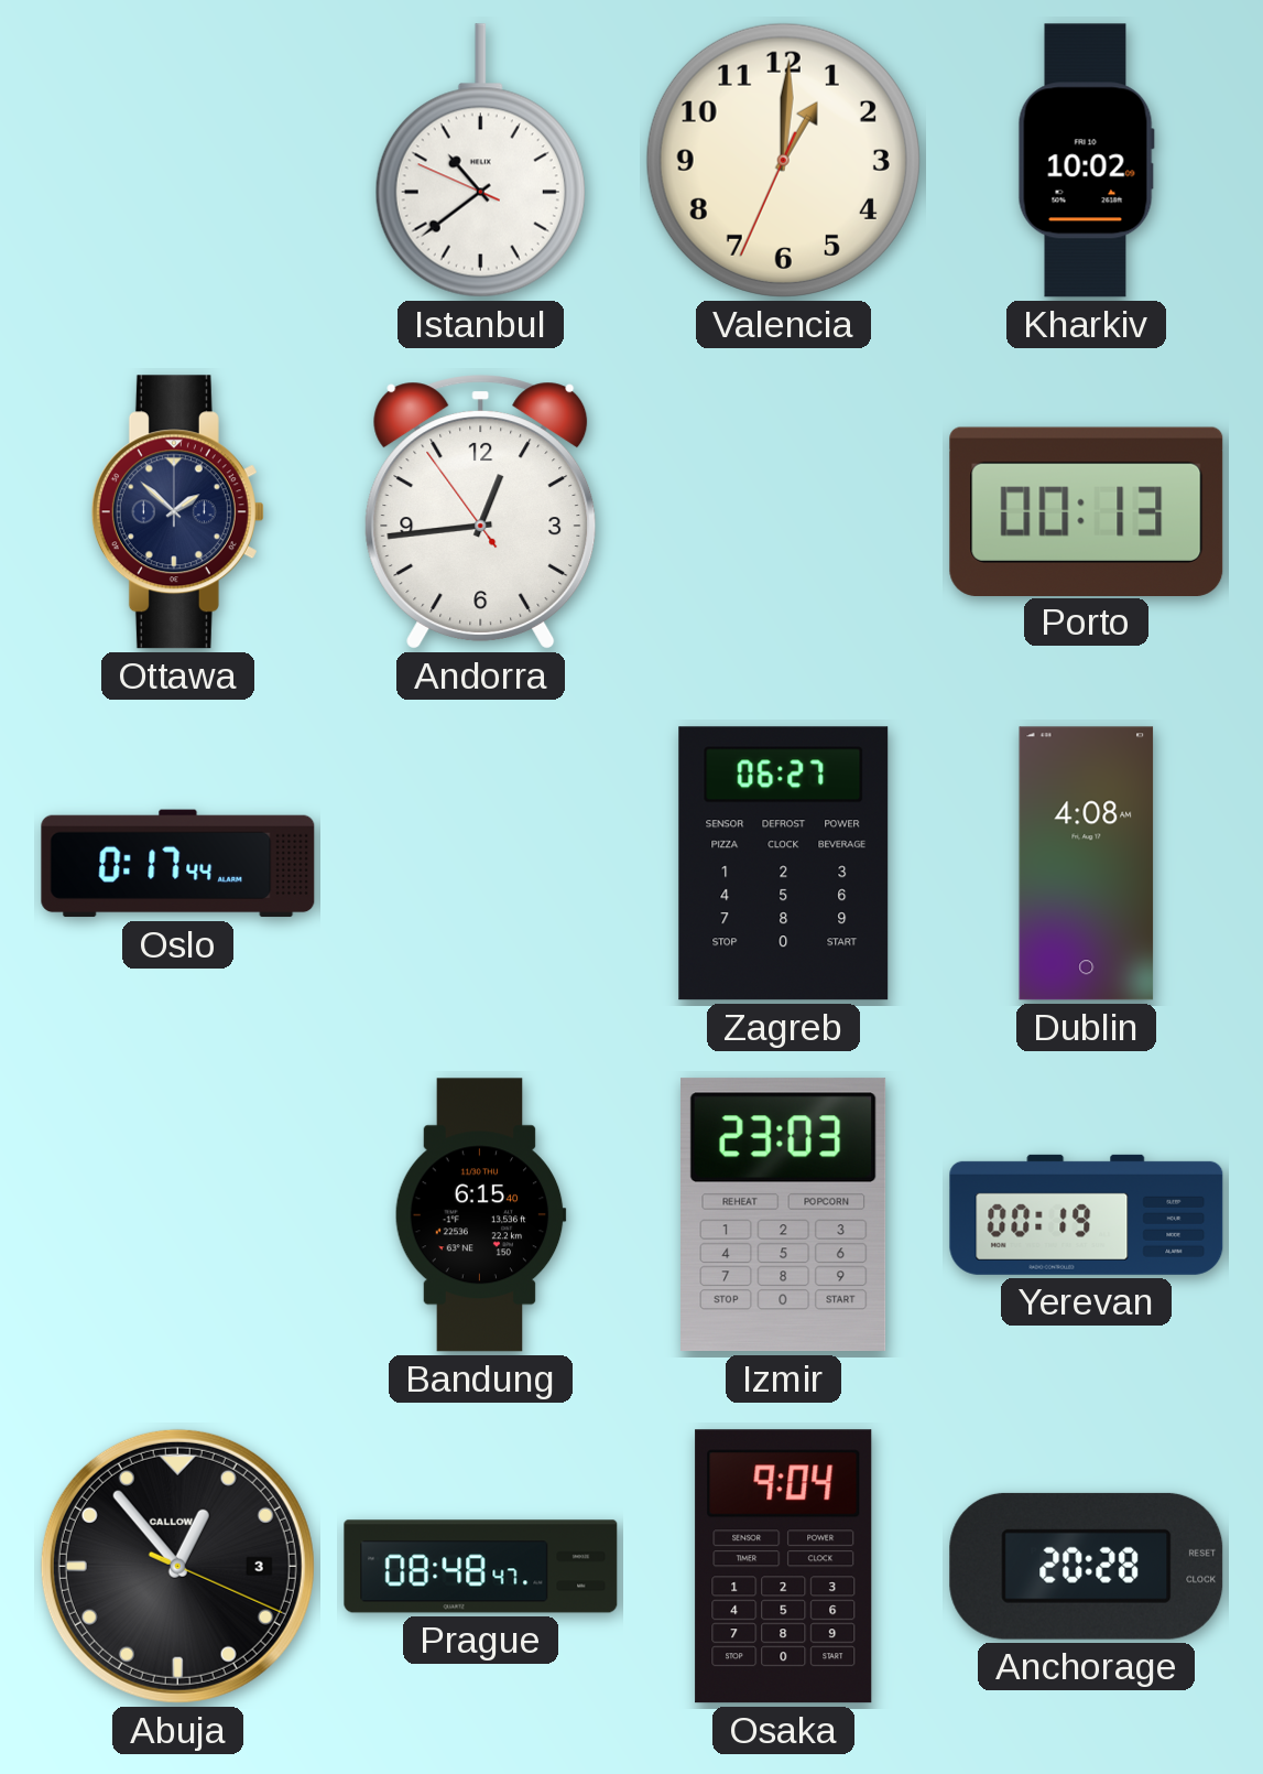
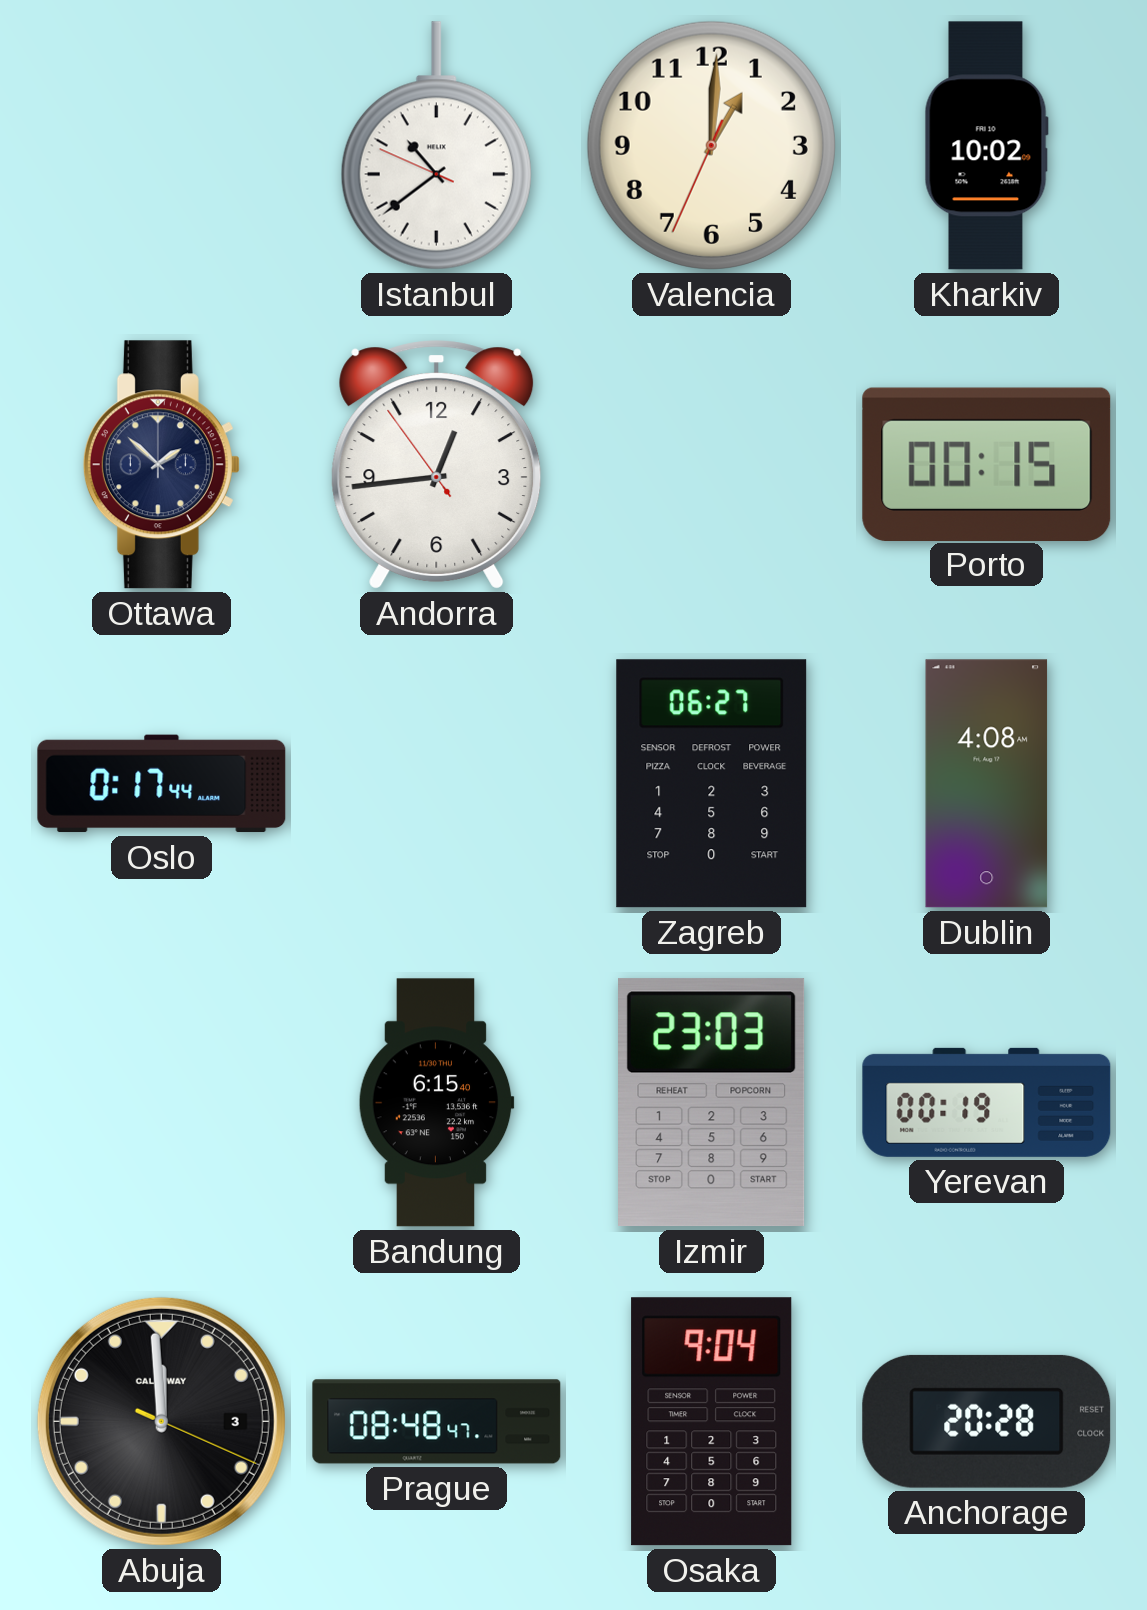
Porto: 00:13 -> 00:15
Abuja: 12:53 -> 11:59
